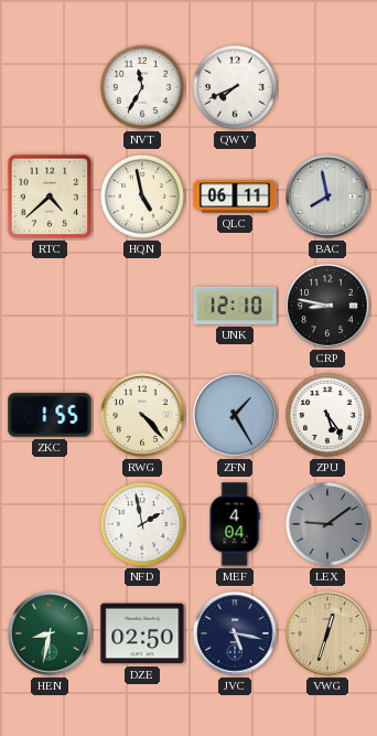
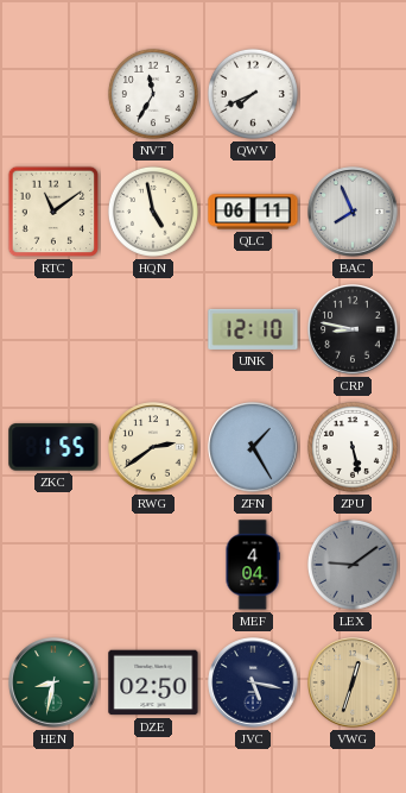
RTC: 4:38 -> 11:09
BAC: 7:58 -> 7:56
RWG: 4:23 -> 2:39
ZPU: 5:24 -> 5:28
NFD: 1:58 -> none
